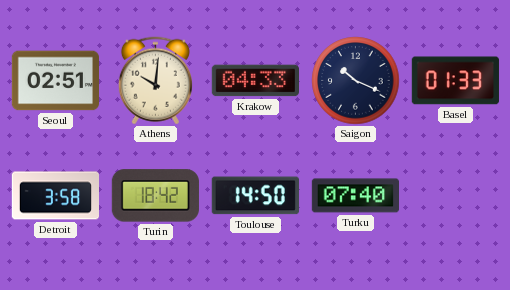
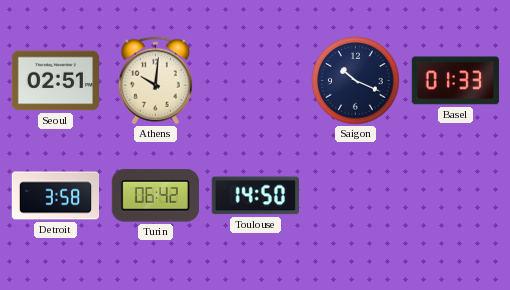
Krakow: 04:33 -> none
Turin: 18:42 -> 06:42
Turku: 07:40 -> none
